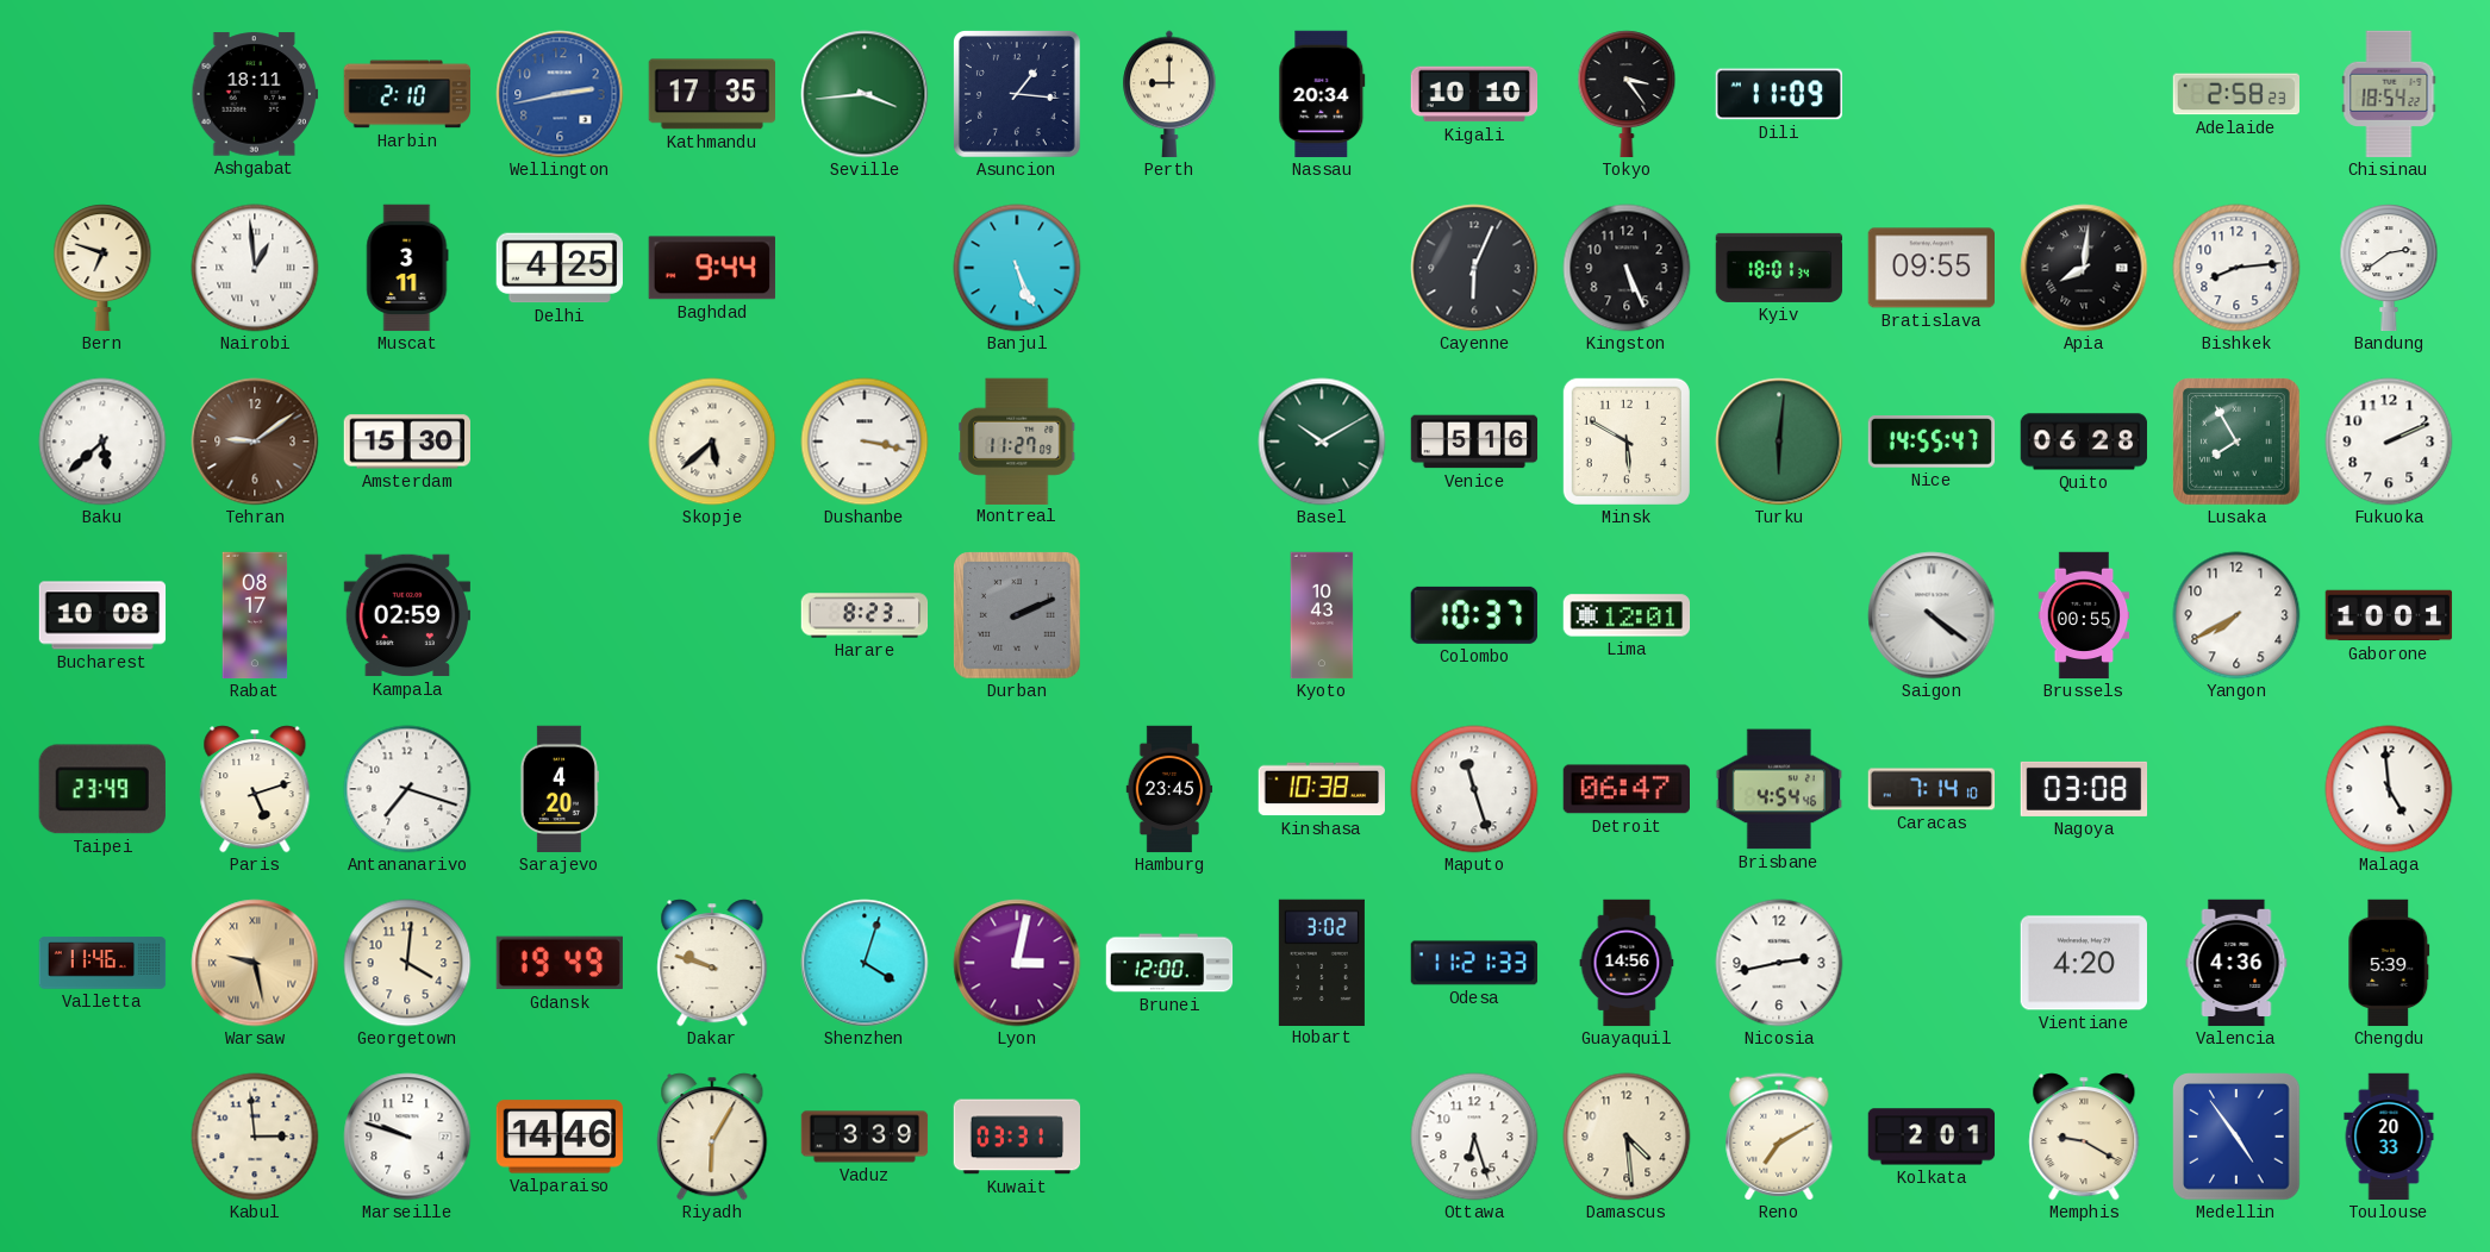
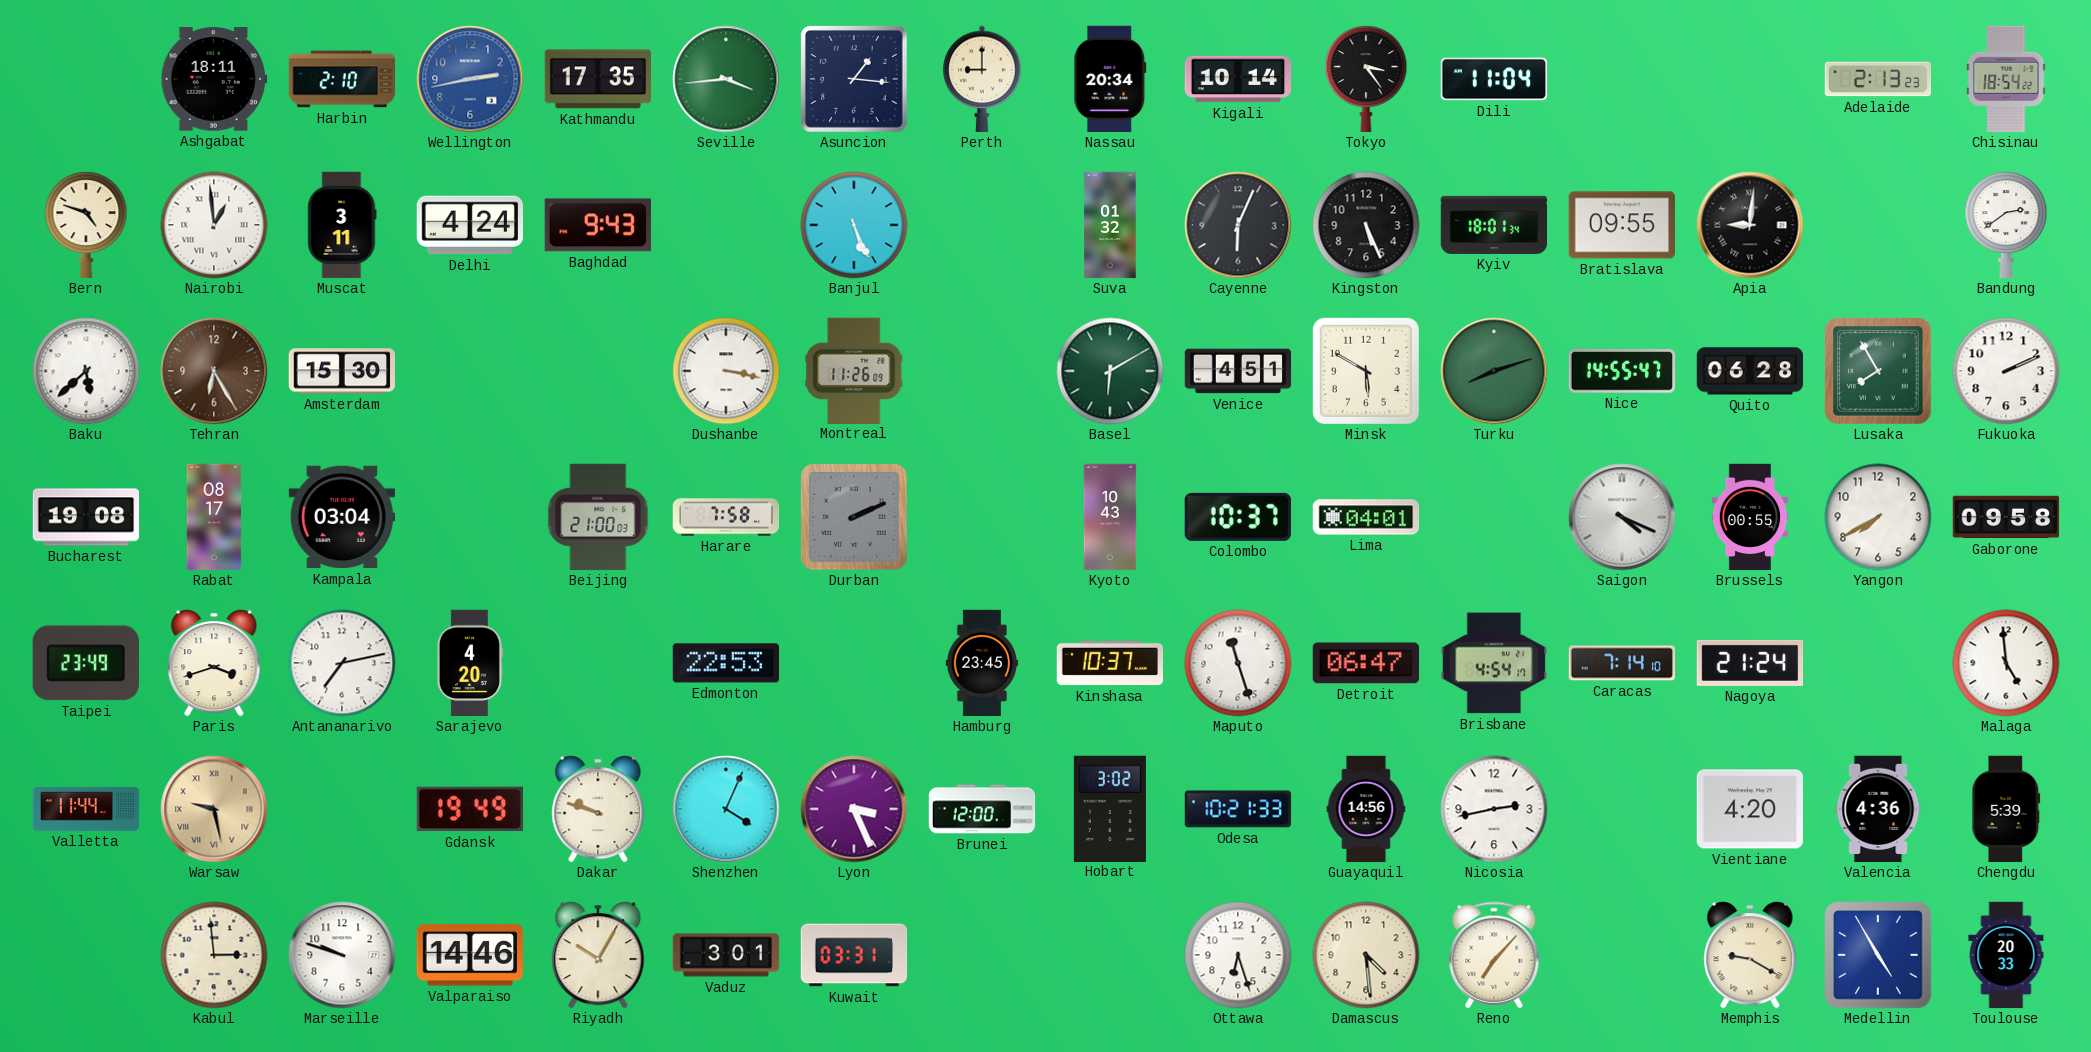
Kigali: 10:10 -> 10:14
Dili: 11:09 -> 11:04
Adelaide: 2:58 -> 2:13
Bern: 6:48 -> 4:48
Delhi: 4:25 -> 4:24
Baghdad: 9:44 -> 9:43
Suva: none -> 01:32
Apia: 8:01 -> 9:01
Bishkek: 8:14 -> none
Tehran: 9:09 -> 6:25
Skopje: 5:38 -> none
Montreal: 11:27 -> 11:26
Basel: 10:10 -> 6:10
Venice: 5:16 -> 4:51
Turku: 6:01 -> 8:12
Bucharest: 10:08 -> 19:08
Kampala: 02:59 -> 03:04
Beijing: none -> 21:00
Harare: 8:23 -> 7:58
Lima: 12:01 -> 04:01
Saigon: 4:21 -> 4:19
Gaborone: 10:01 -> 09:58
Paris: 5:12 -> 3:42
Antananarivo: 7:18 -> 7:13
Edmonton: none -> 22:53
Kinshasa: 10:38 -> 10:37
Brisbane: 4:54:46 -> 4:54:17
Nagoya: 03:08 -> 21:24
Valletta: 11:46 -> 11:44
Georgetown: 4:01 -> none
Shenzhen: 4:03 -> 4:04
Lyon: 3:02 -> 3:26
Odesa: 11:21 -> 10:21
Riyadh: 6:05 -> 10:05
Vaduz: 3:39 -> 3:01
Reno: 7:10 -> 7:07
Kolkata: 2:01 -> none
Medellin: 4:54 -> 4:55
